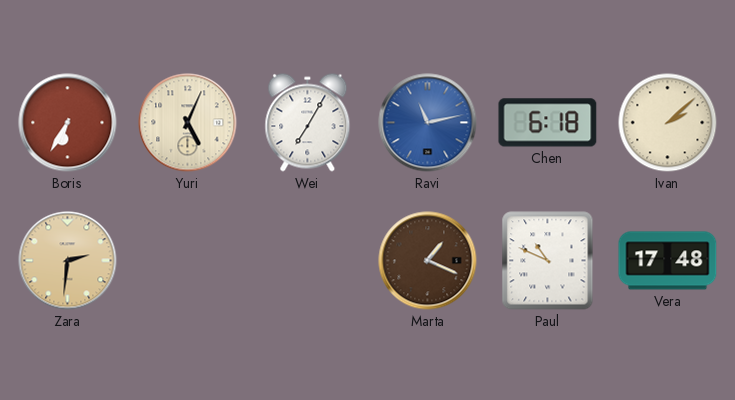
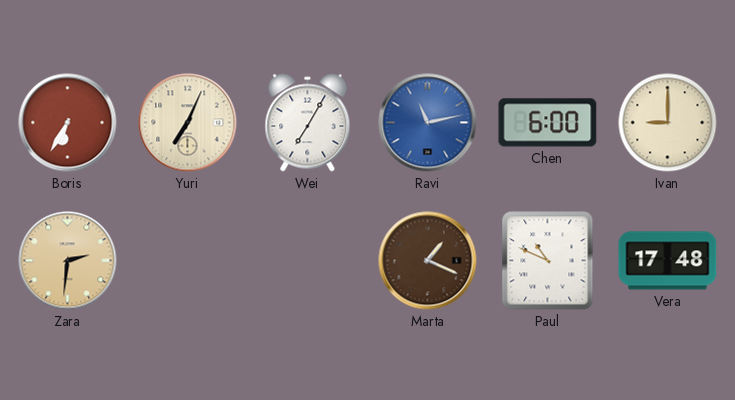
Yuri: 5:04 -> 7:04
Chen: 6:18 -> 6:00
Ivan: 2:08 -> 9:00
